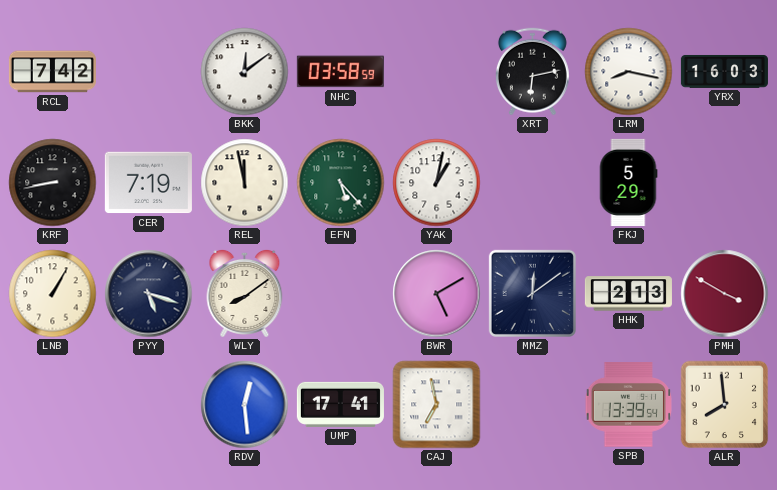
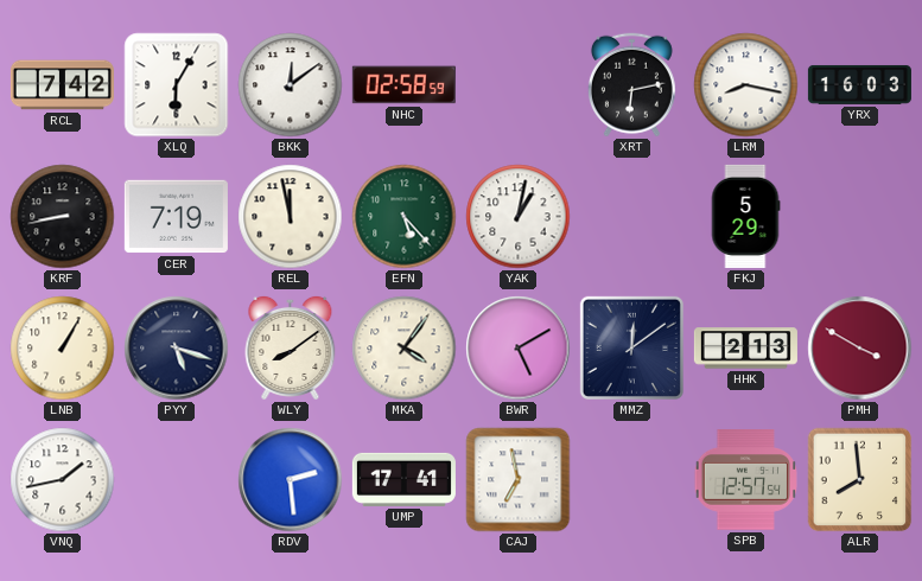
XLQ: none -> 6:05
NHC: 03:58 -> 02:58
MKA: none -> 4:06
VNQ: none -> 1:43
RDV: 12:29 -> 2:29
SPB: 13:39 -> 12:57
